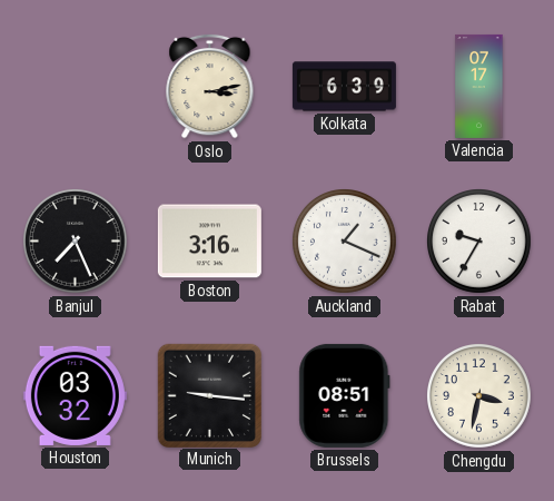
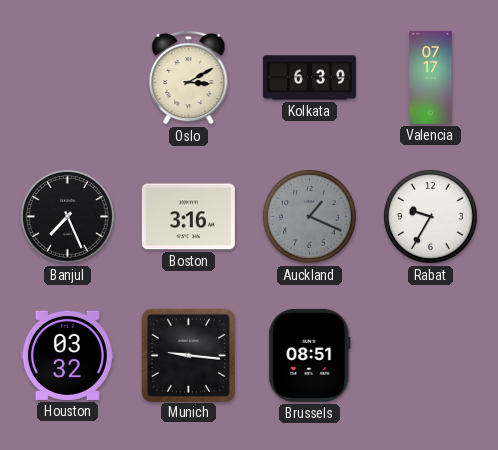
Oslo: 3:13 -> 3:10
Auckland dial: white -> grey
Chengdu: 3:32 -> none
